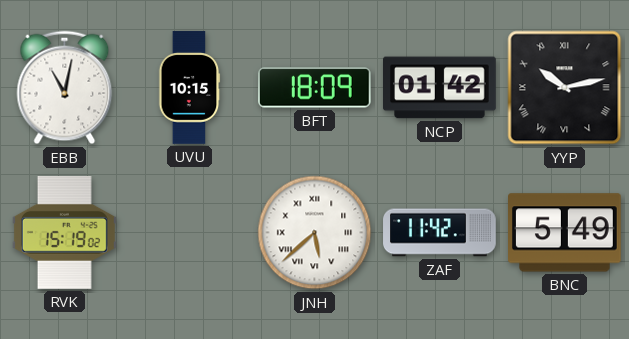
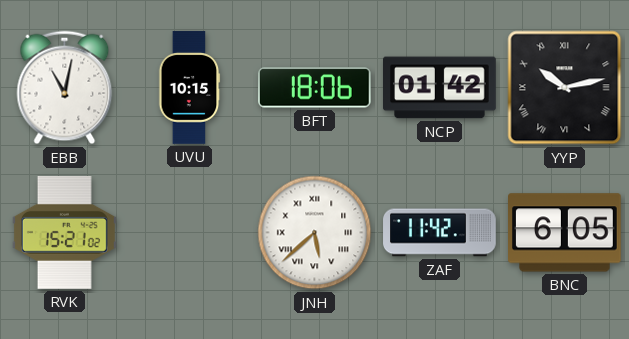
BFT: 18:09 -> 18:06
RVK: 15:19 -> 15:21
BNC: 5:49 -> 6:05
